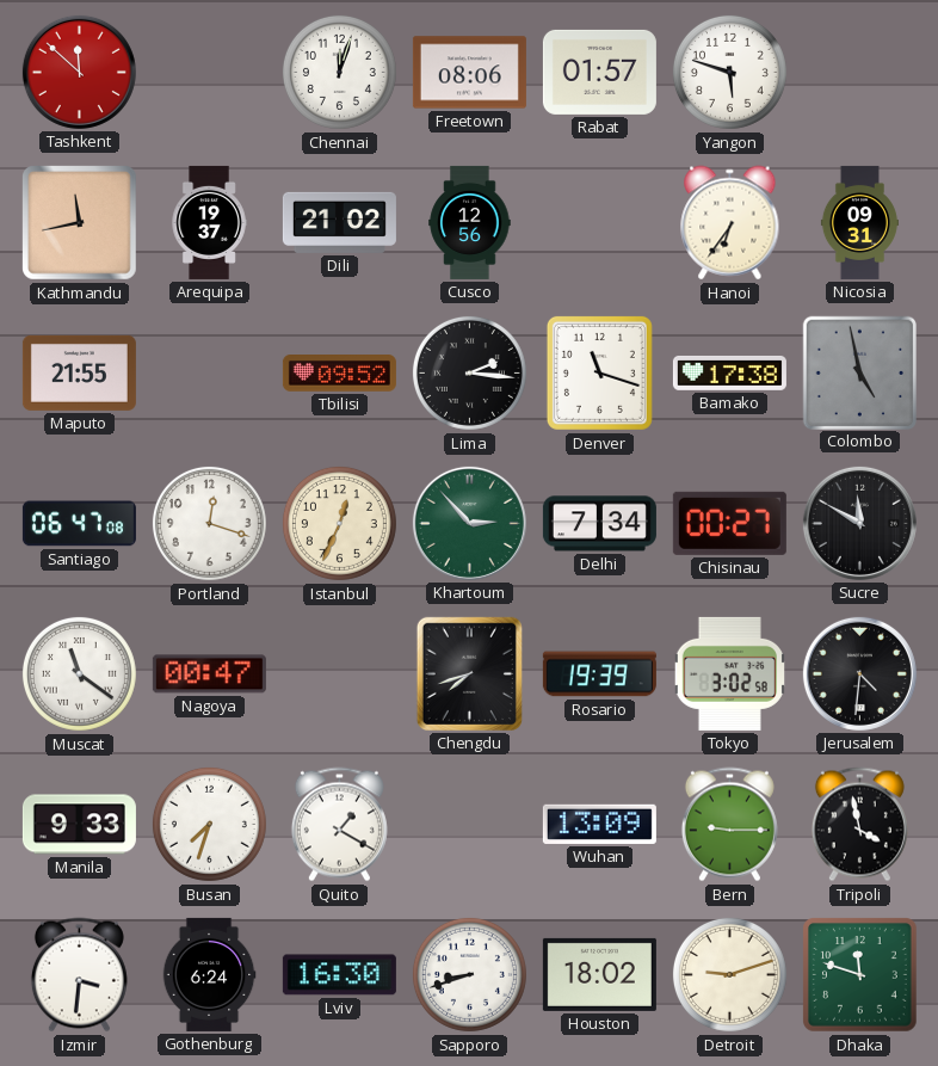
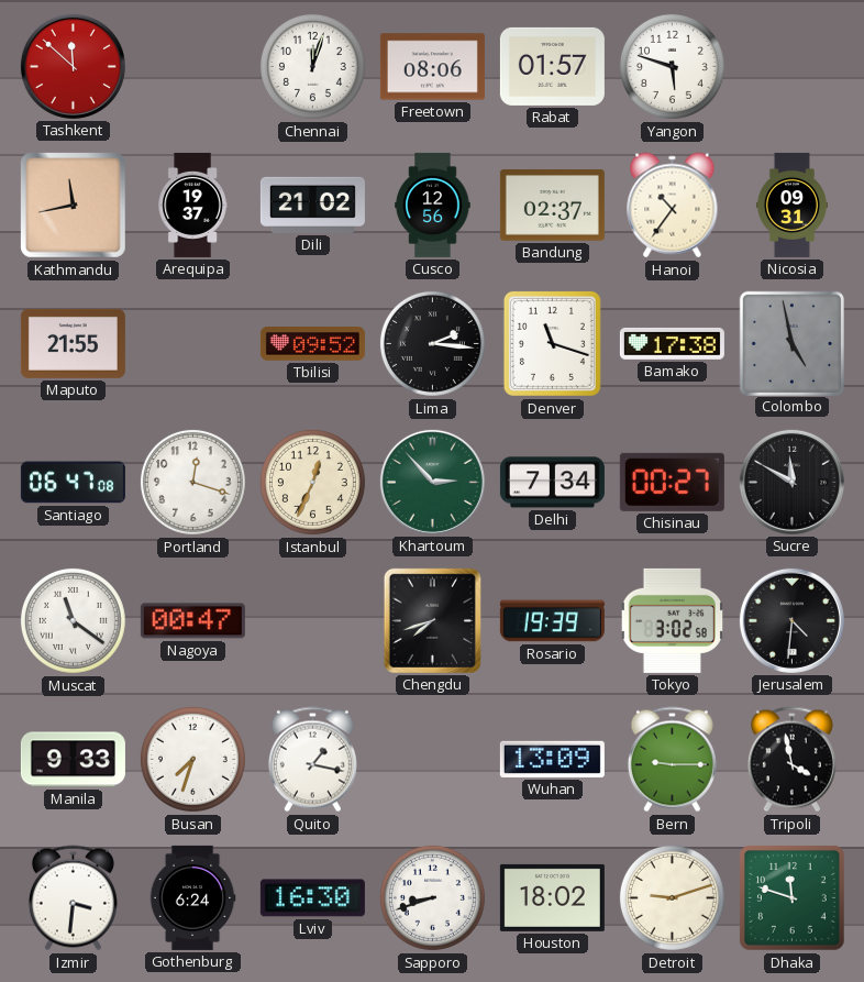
Bandung: none -> 02:37
Hanoi: 6:36 -> 10:36
Quito: 1:20 -> 1:17
